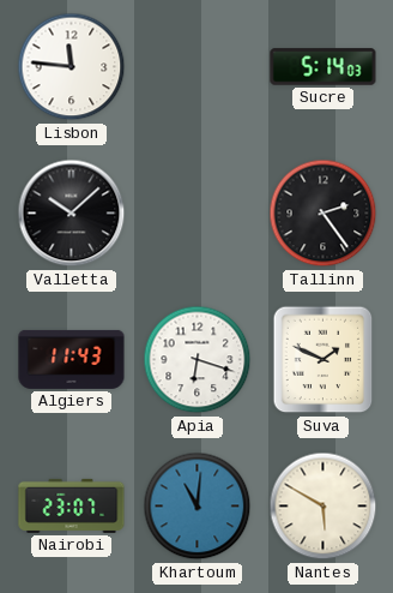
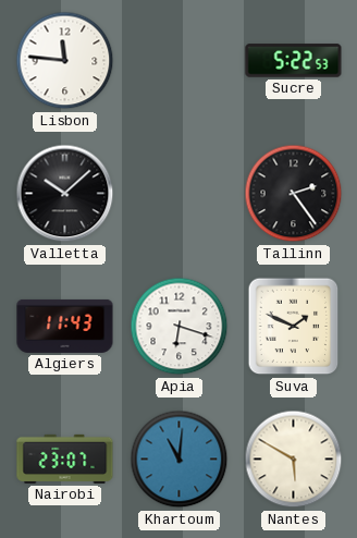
Sucre: 5:14 -> 5:22
